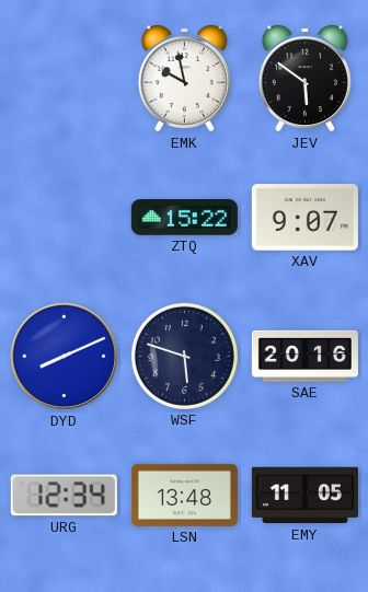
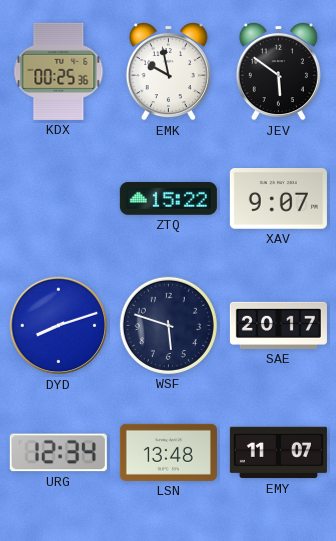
KDX: none -> 00:25
DYD: 8:11 -> 8:12
SAE: 20:16 -> 20:17
EMY: 11:05 -> 11:07
